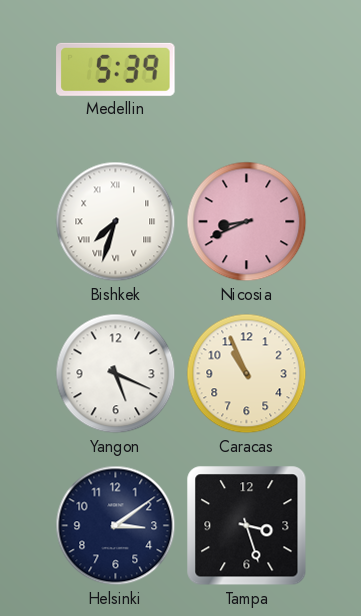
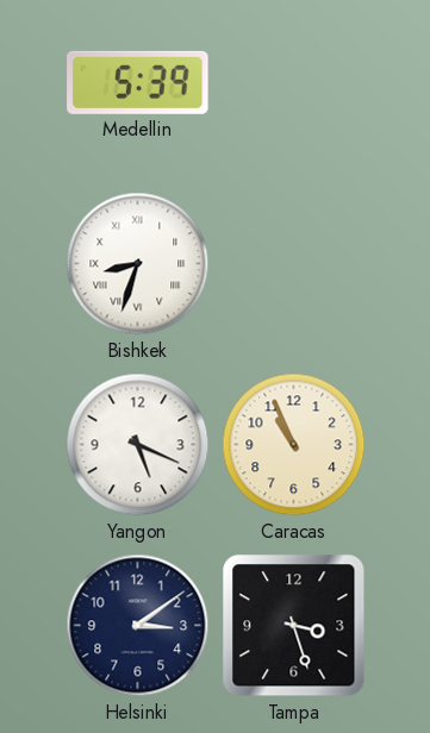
Bishkek: 7:33 -> 8:33
Nicosia: 8:41 -> none
